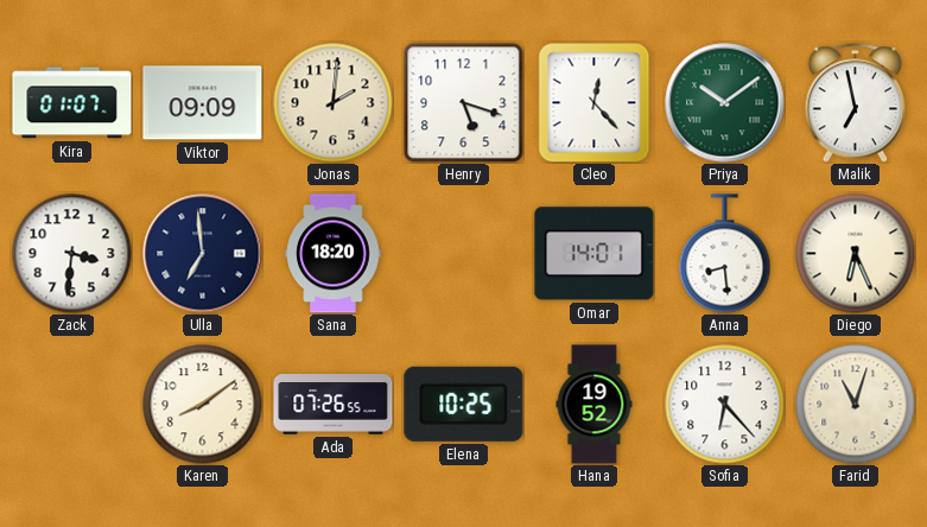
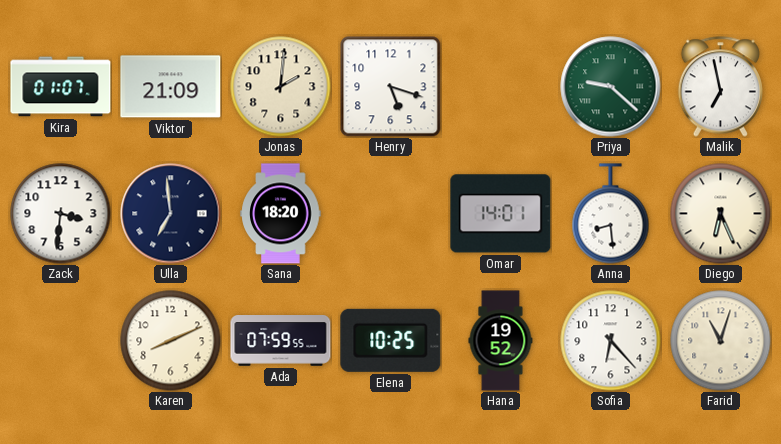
Viktor: 09:09 -> 21:09
Cleo: 12:23 -> none
Priya: 10:09 -> 9:22
Karen: 8:09 -> 8:11
Ada: 07:26 -> 07:59
